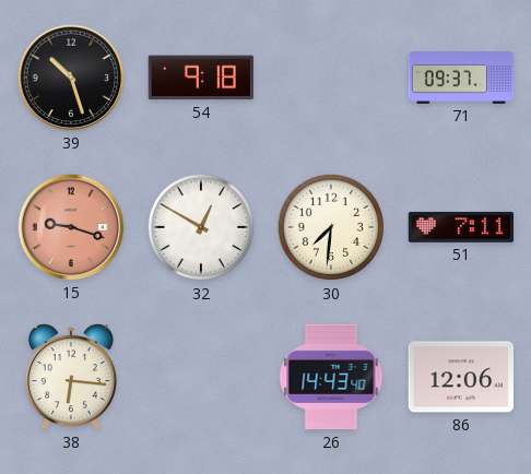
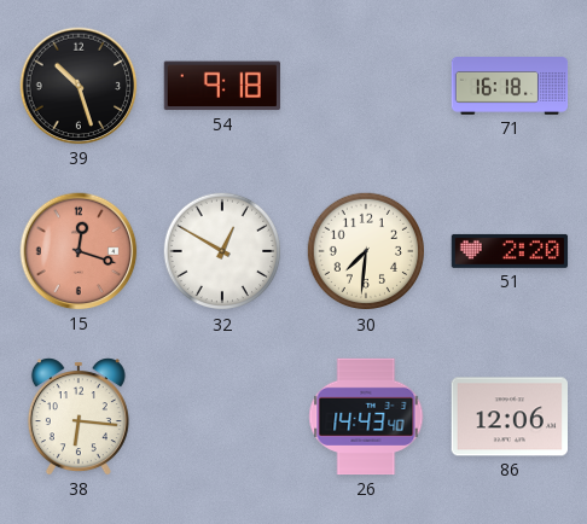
71: 09:37 -> 16:18
15: 9:18 -> 12:18
51: 7:11 -> 2:20
